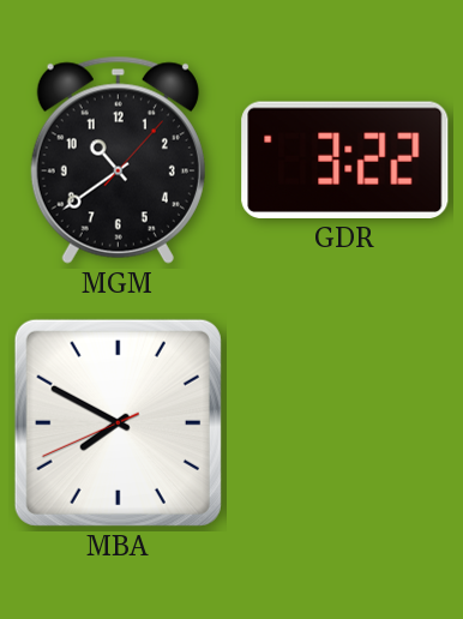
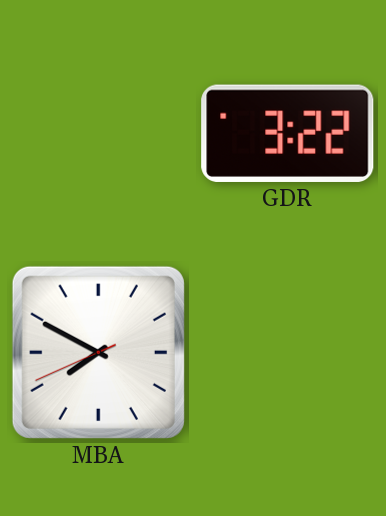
MGM: 10:39 -> none
